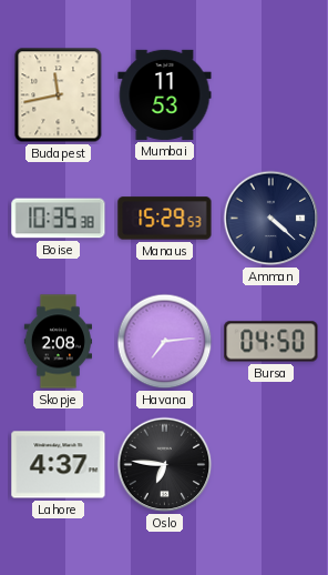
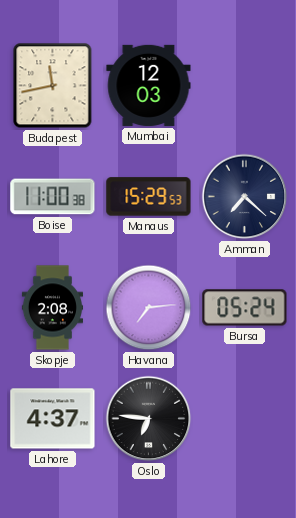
Mumbai: 11:53 -> 12:03
Boise: 10:35 -> 11:00
Amman: 4:22 -> 7:22
Bursa: 04:50 -> 05:24
